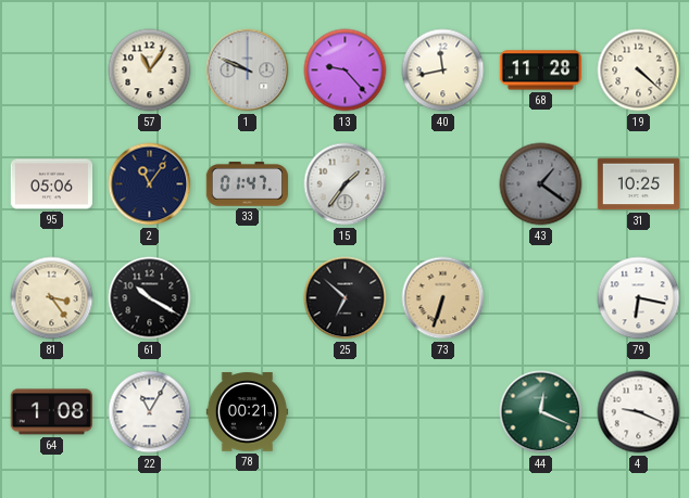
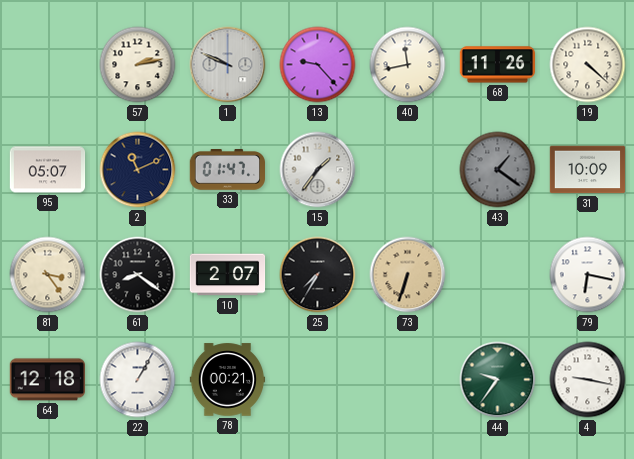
57: 11:06 -> 2:13
68: 11:28 -> 11:26
95: 05:06 -> 05:07
2: 11:06 -> 11:11
31: 10:25 -> 10:09
61: 10:20 -> 8:21
10: none -> 2:07
25: 6:52 -> 7:35
64: 1:08 -> 12:18
22: 11:05 -> 1:05
44: 12:19 -> 9:36
4: 9:19 -> 9:17
